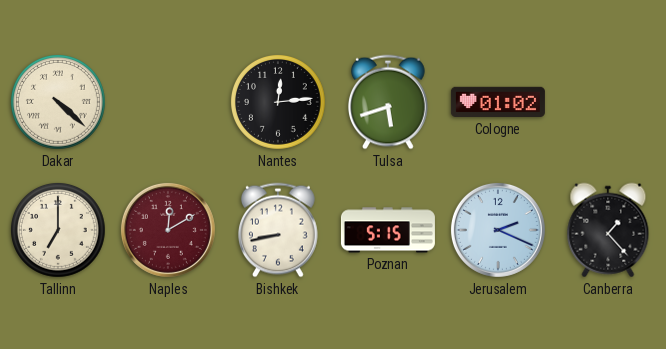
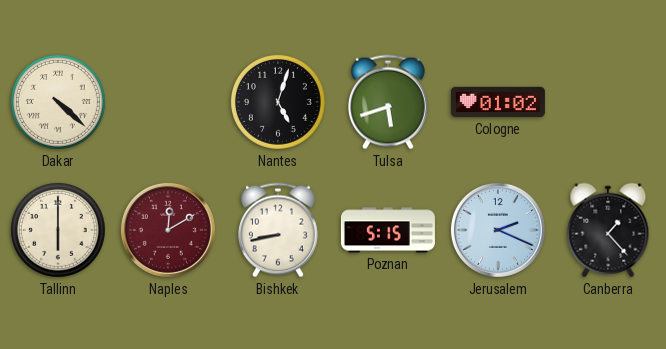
Nantes: 12:14 -> 5:03
Tallinn: 7:00 -> 6:00
